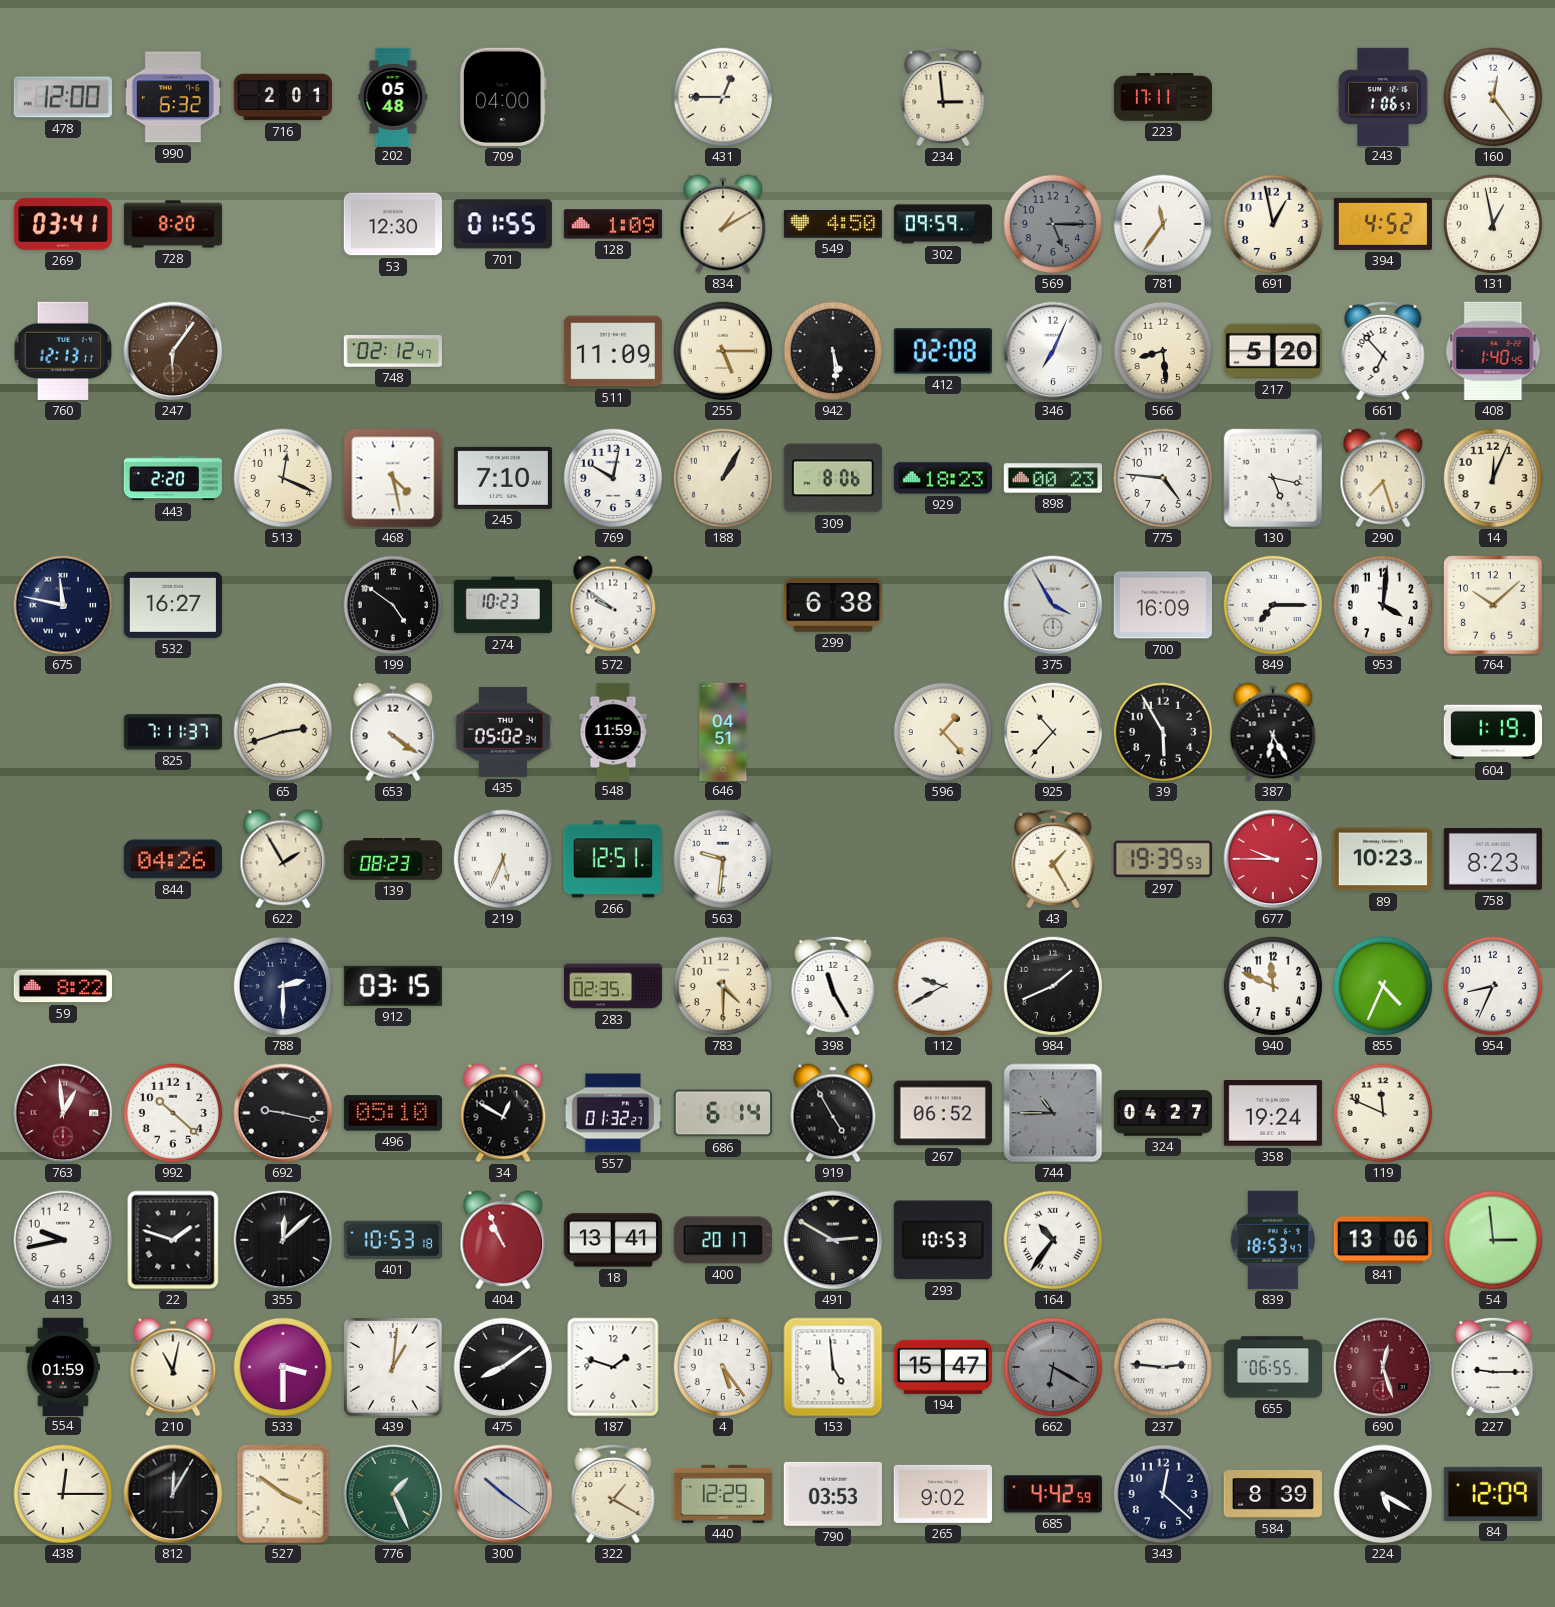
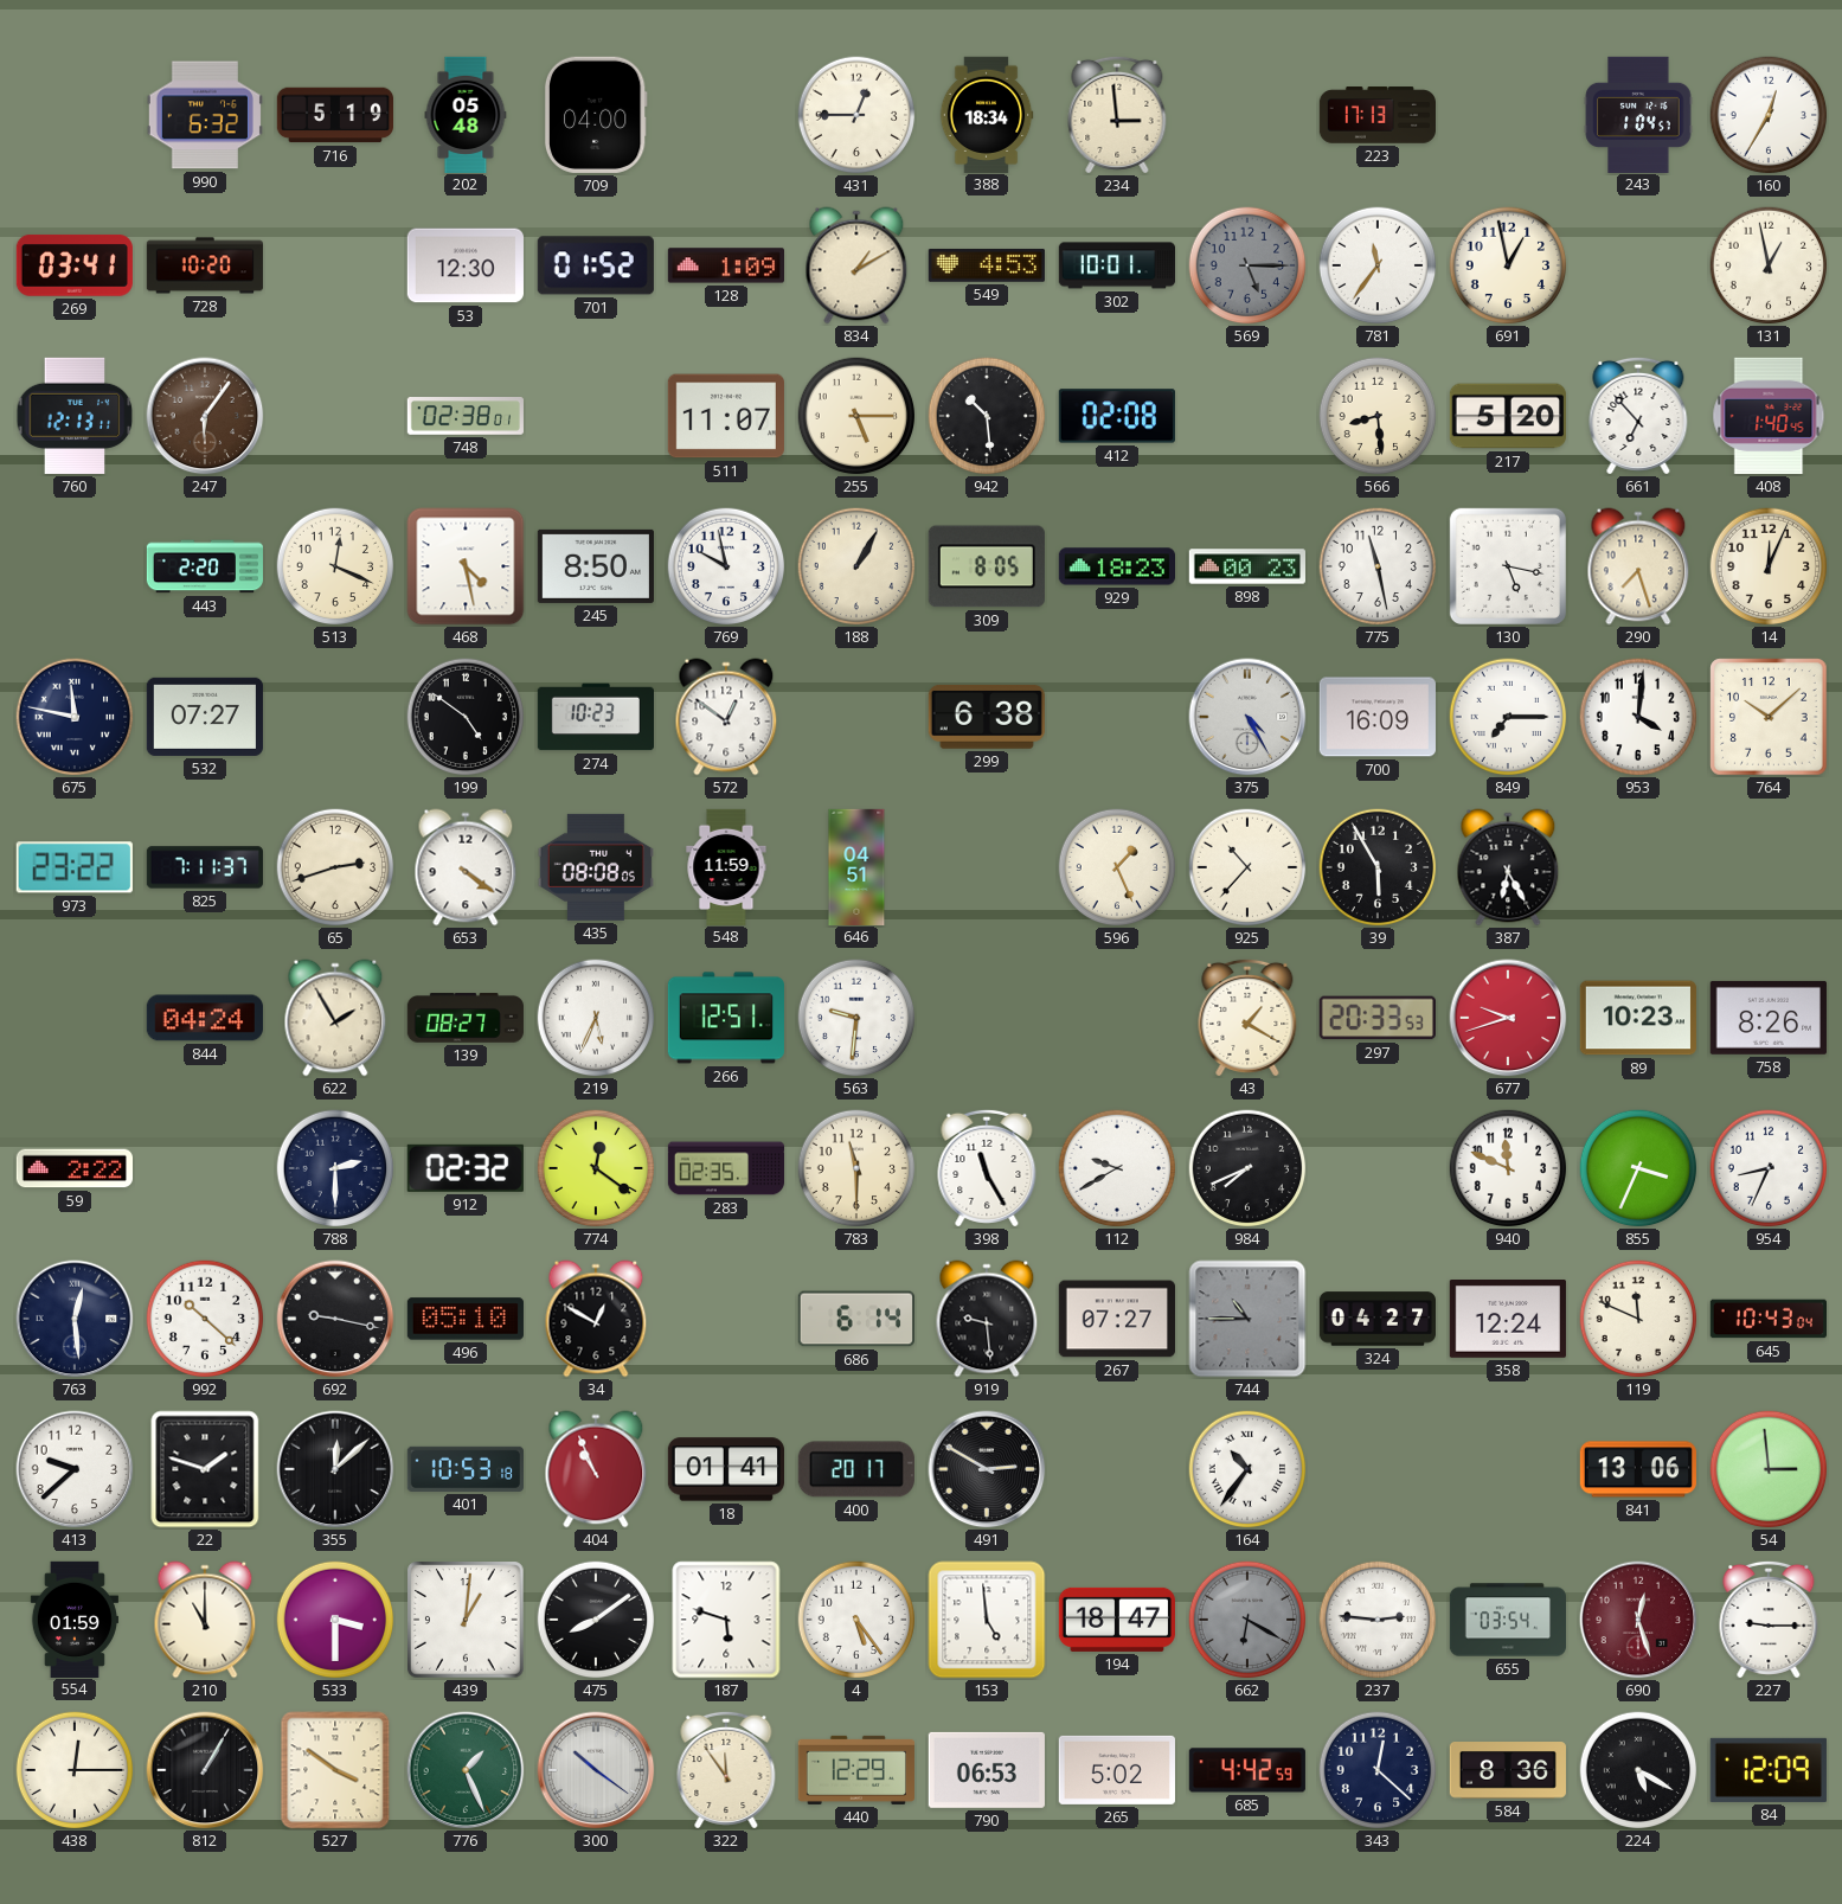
478: 12:00 -> none
716: 2:01 -> 5:19
388: none -> 18:34
223: 17:11 -> 17:13
243: 1:06 -> 1:04
160: 12:24 -> 12:35
728: 8:20 -> 10:20
701: 01:55 -> 01:52
549: 4:50 -> 4:53
302: 09:59 -> 10:01
394: 4:52 -> none
748: 02:12 -> 02:38
511: 11:09 -> 11:07
942: 5:29 -> 10:29
346: 7:04 -> none
245: 7:10 -> 8:50
769: 10:02 -> 9:58
309: 8:06 -> 8:05
775: 4:46 -> 11:28
532: 16:27 -> 07:27
572: 9:51 -> 12:51
375: 3:55 -> 4:25
973: none -> 23:22
435: 05:02 -> 08:08
596: 1:23 -> 1:26
604: 1:19 -> none
844: 04:26 -> 04:24
139: 08:23 -> 08:27
43: 1:25 -> 1:20
297: 19:39 -> 20:33
677: 9:45 -> 9:42
758: 8:23 -> 8:26
59: 8:22 -> 2:22
912: 03:15 -> 02:32
774: none -> 12:21
783: 4:30 -> 11:30
984: 1:41 -> 7:41
855: 4:34 -> 3:34
763: 12:59 -> 12:29
763 dial: burgundy -> navy
557: 01:32 -> none
919: 4:55 -> 9:29
267: 06:52 -> 07:27
358: 19:24 -> 12:24
645: none -> 10:43
413: 9:43 -> 9:38
18: 13:41 -> 01:41
293: 10:53 -> none
839: 18:53 -> none
210: 11:02 -> 11:00
187: 1:48 -> 5:48
194: 15:47 -> 18:47
655: 06:55 -> 03:54
812: 12:05 -> 1:05
322: 1:20 -> 11:54
790: 03:53 -> 06:53
265: 9:02 -> 5:02
584: 8:39 -> 8:36
